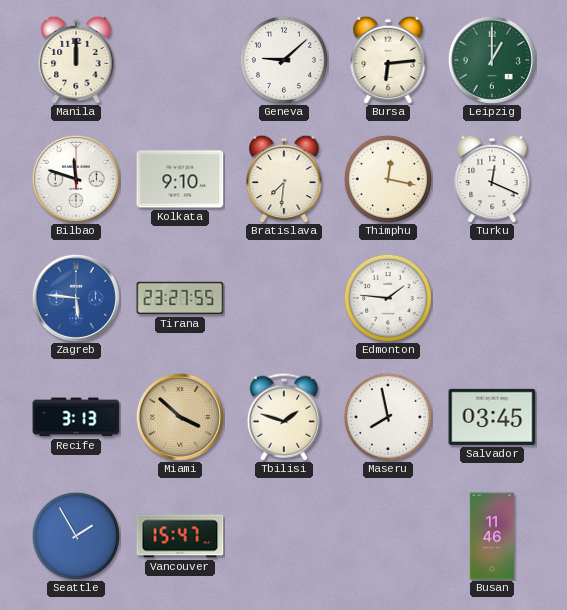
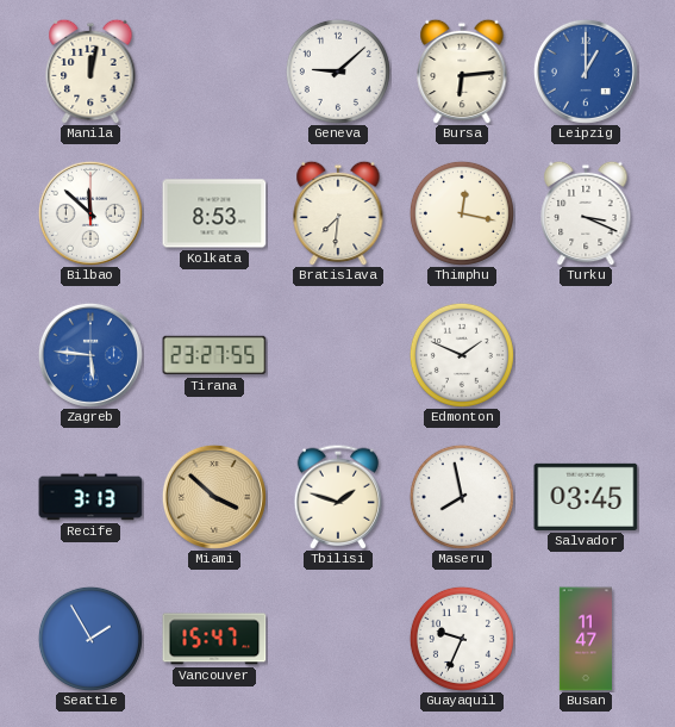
Manila: 12:00 -> 12:02
Leipzig dial: green -> blue
Bilbao: 11:48 -> 11:52
Kolkata: 9:10 -> 8:53
Turku: 12:19 -> 3:19
Edmonton: 1:46 -> 1:49
Guayaquil: none -> 9:34
Busan: 11:46 -> 11:47
